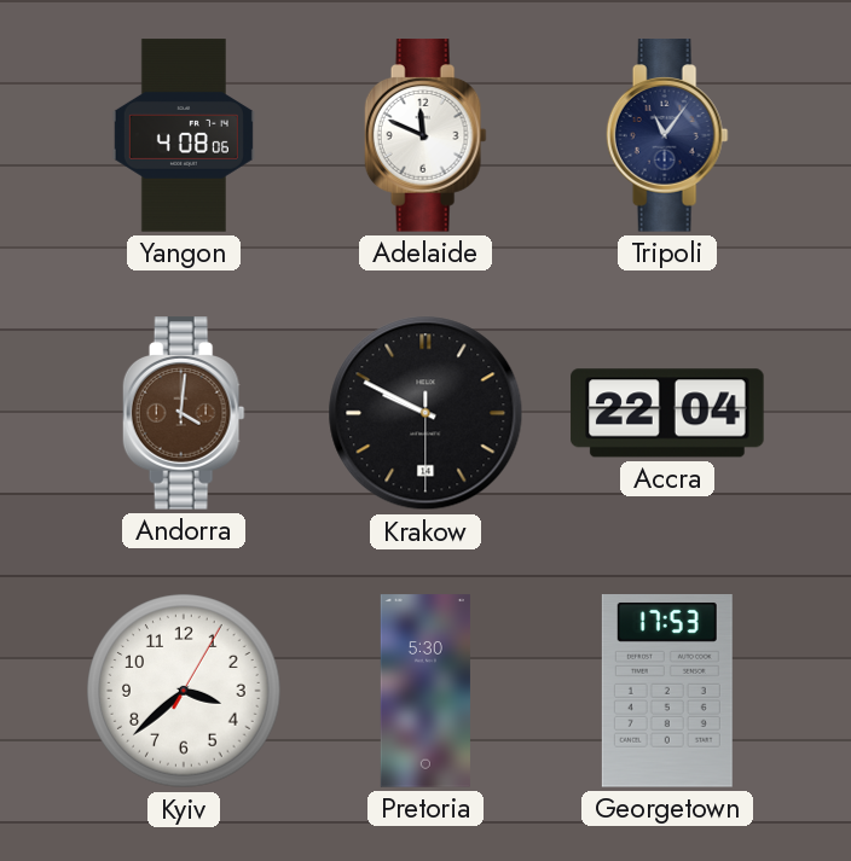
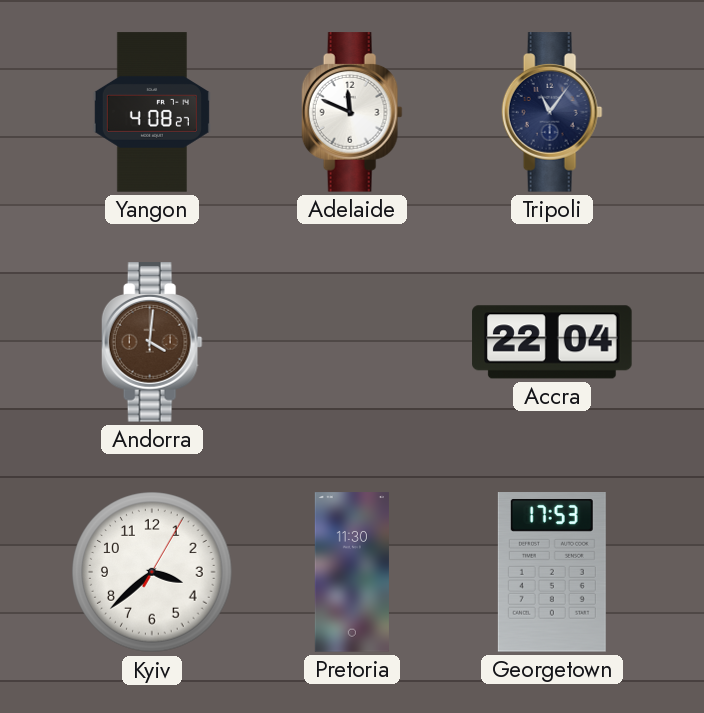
Yangon: 4:08:06 -> 4:08:27
Krakow: 9:49 -> none
Pretoria: 5:30 -> 11:30
